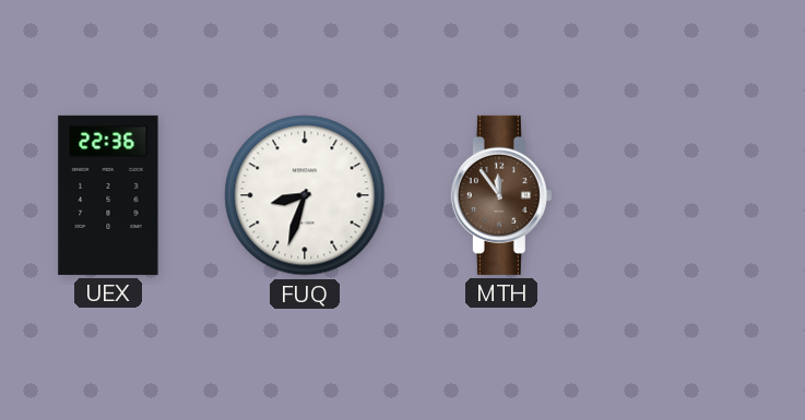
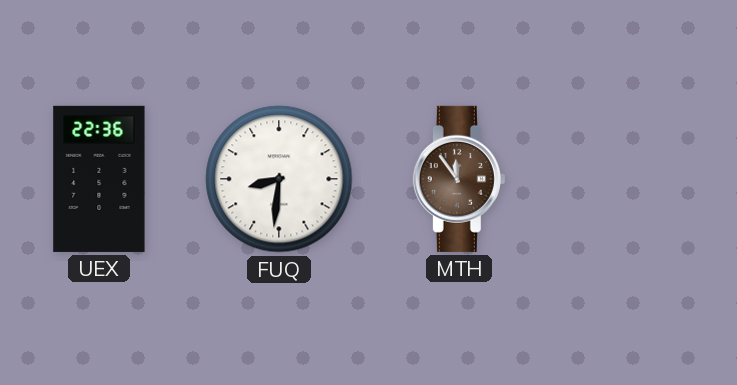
FUQ: 8:33 -> 8:31
